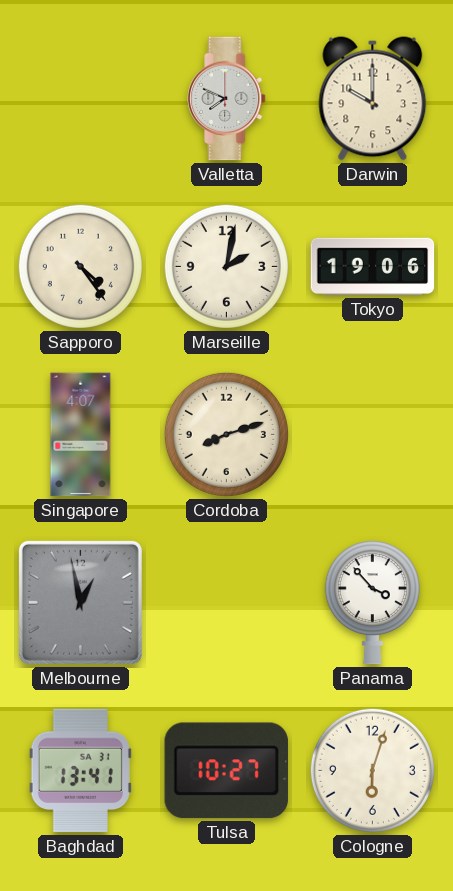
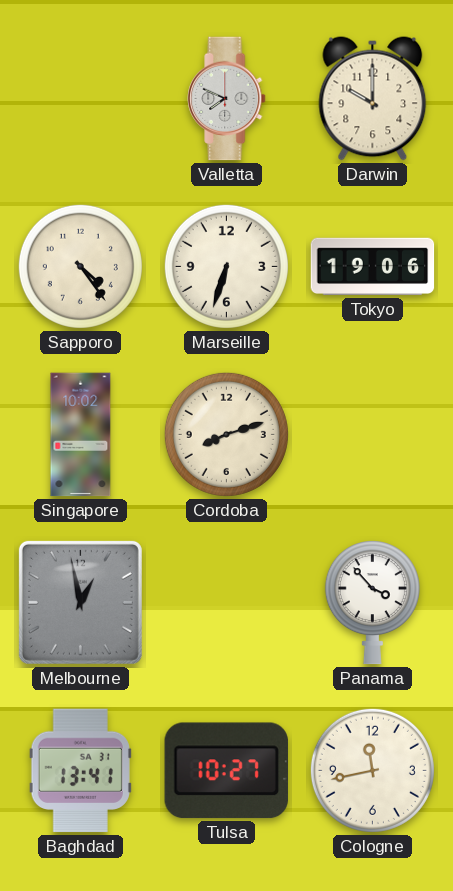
Marseille: 2:02 -> 6:33
Singapore: 4:07 -> 10:02
Cologne: 6:03 -> 11:43
